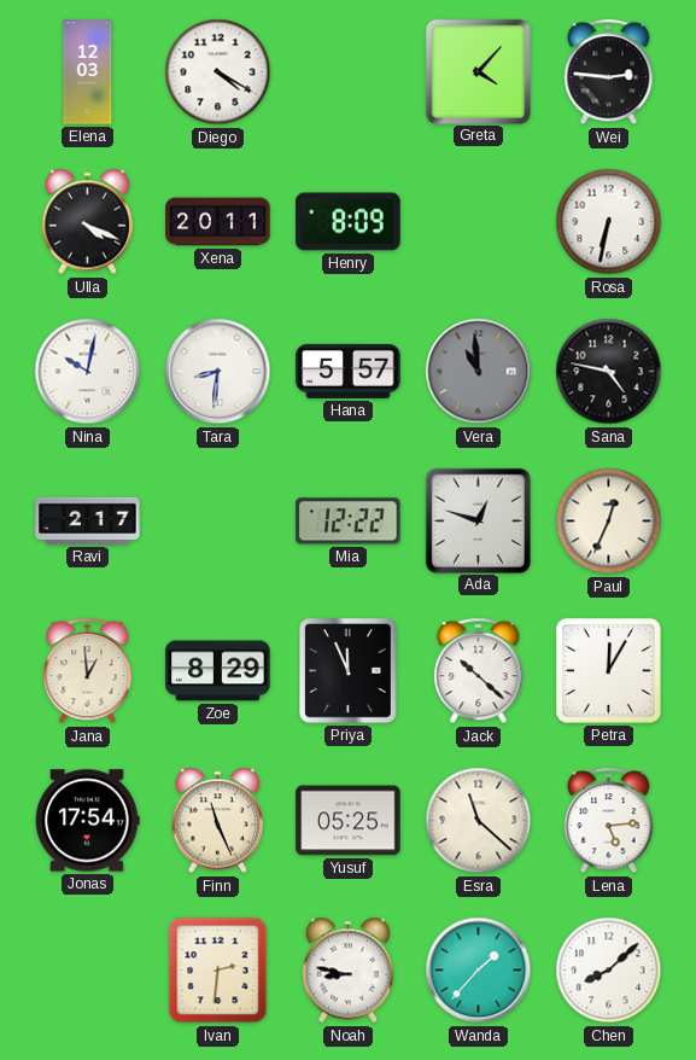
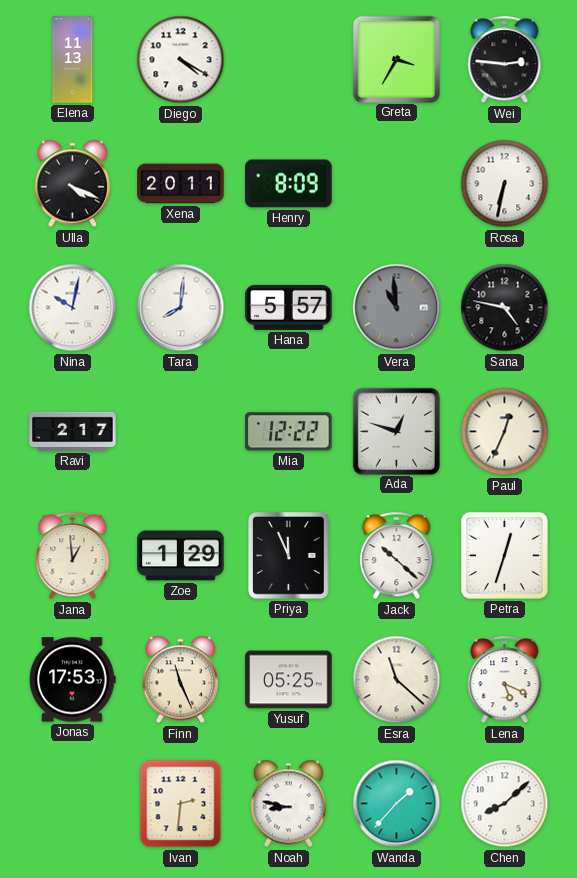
Elena: 12:03 -> 11:13
Greta: 4:07 -> 3:35
Tara: 8:31 -> 8:01
Zoe: 8:29 -> 1:29
Petra: 12:05 -> 12:33
Jonas: 17:54 -> 17:53
Lena: 5:14 -> 5:19
